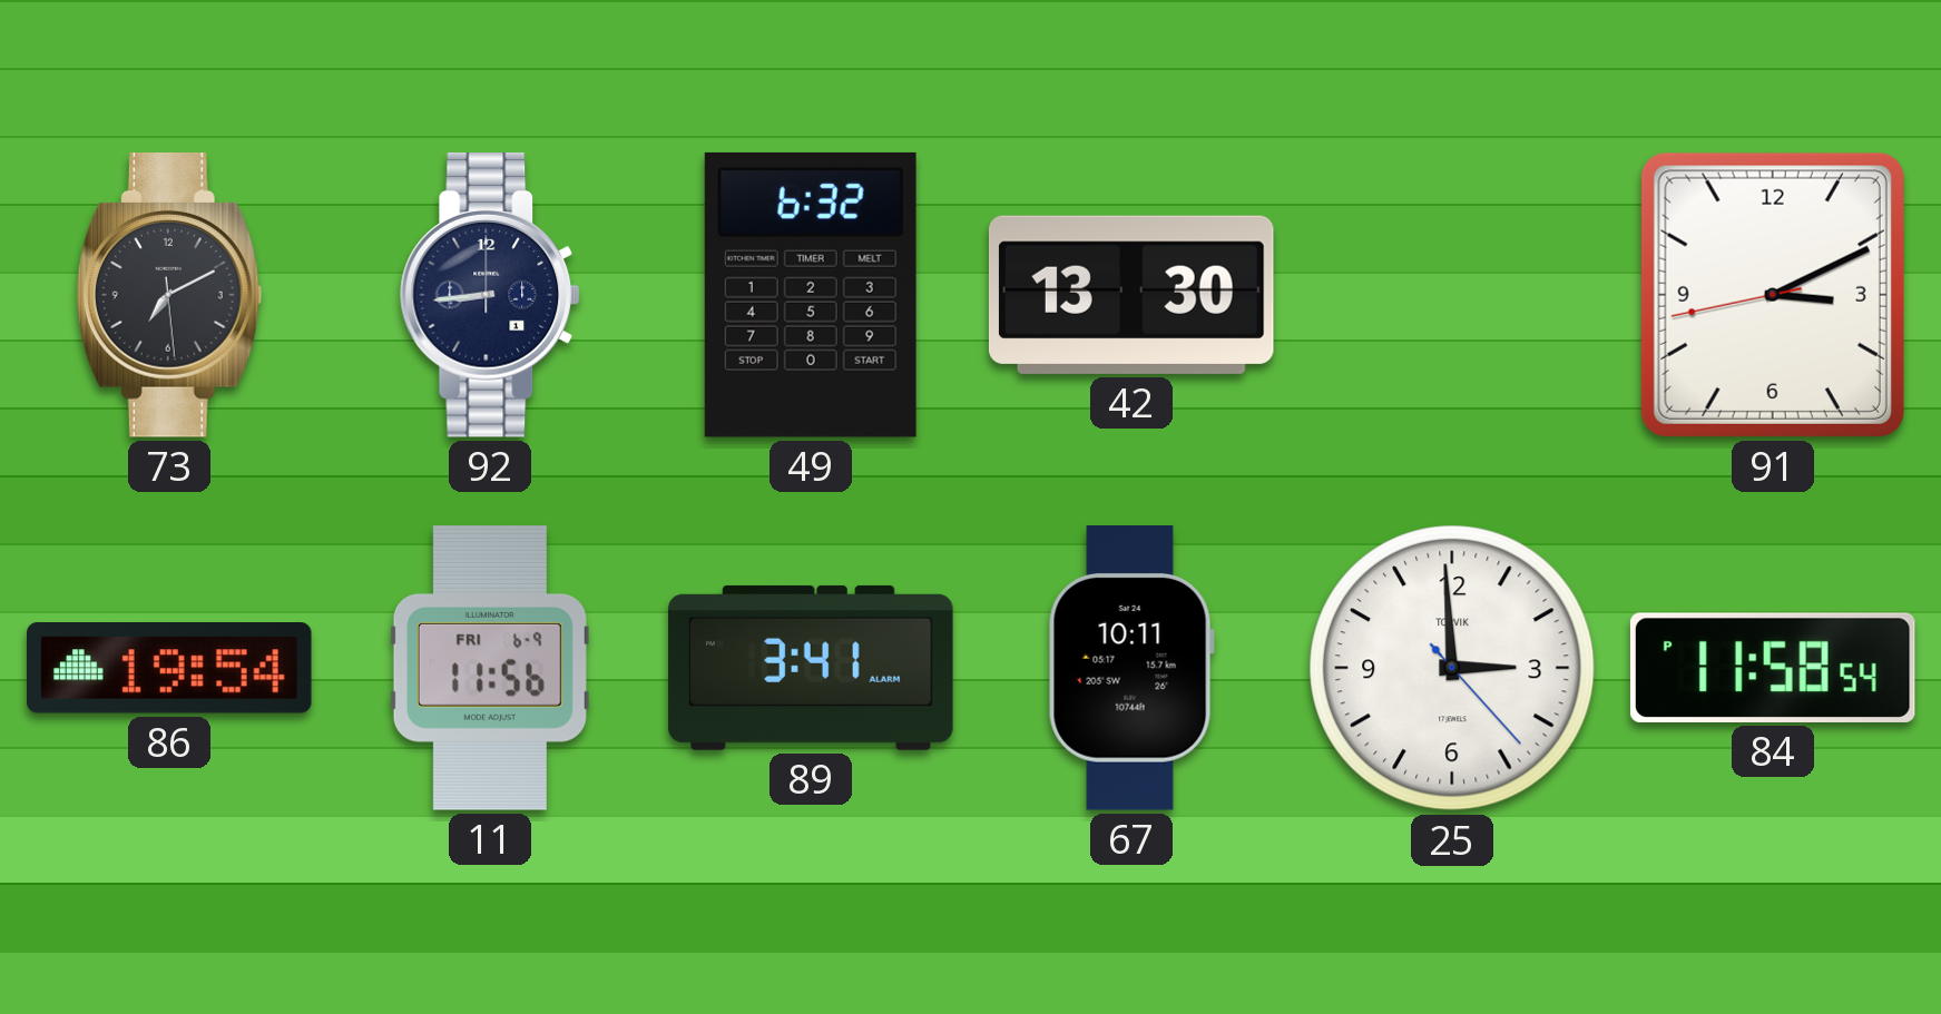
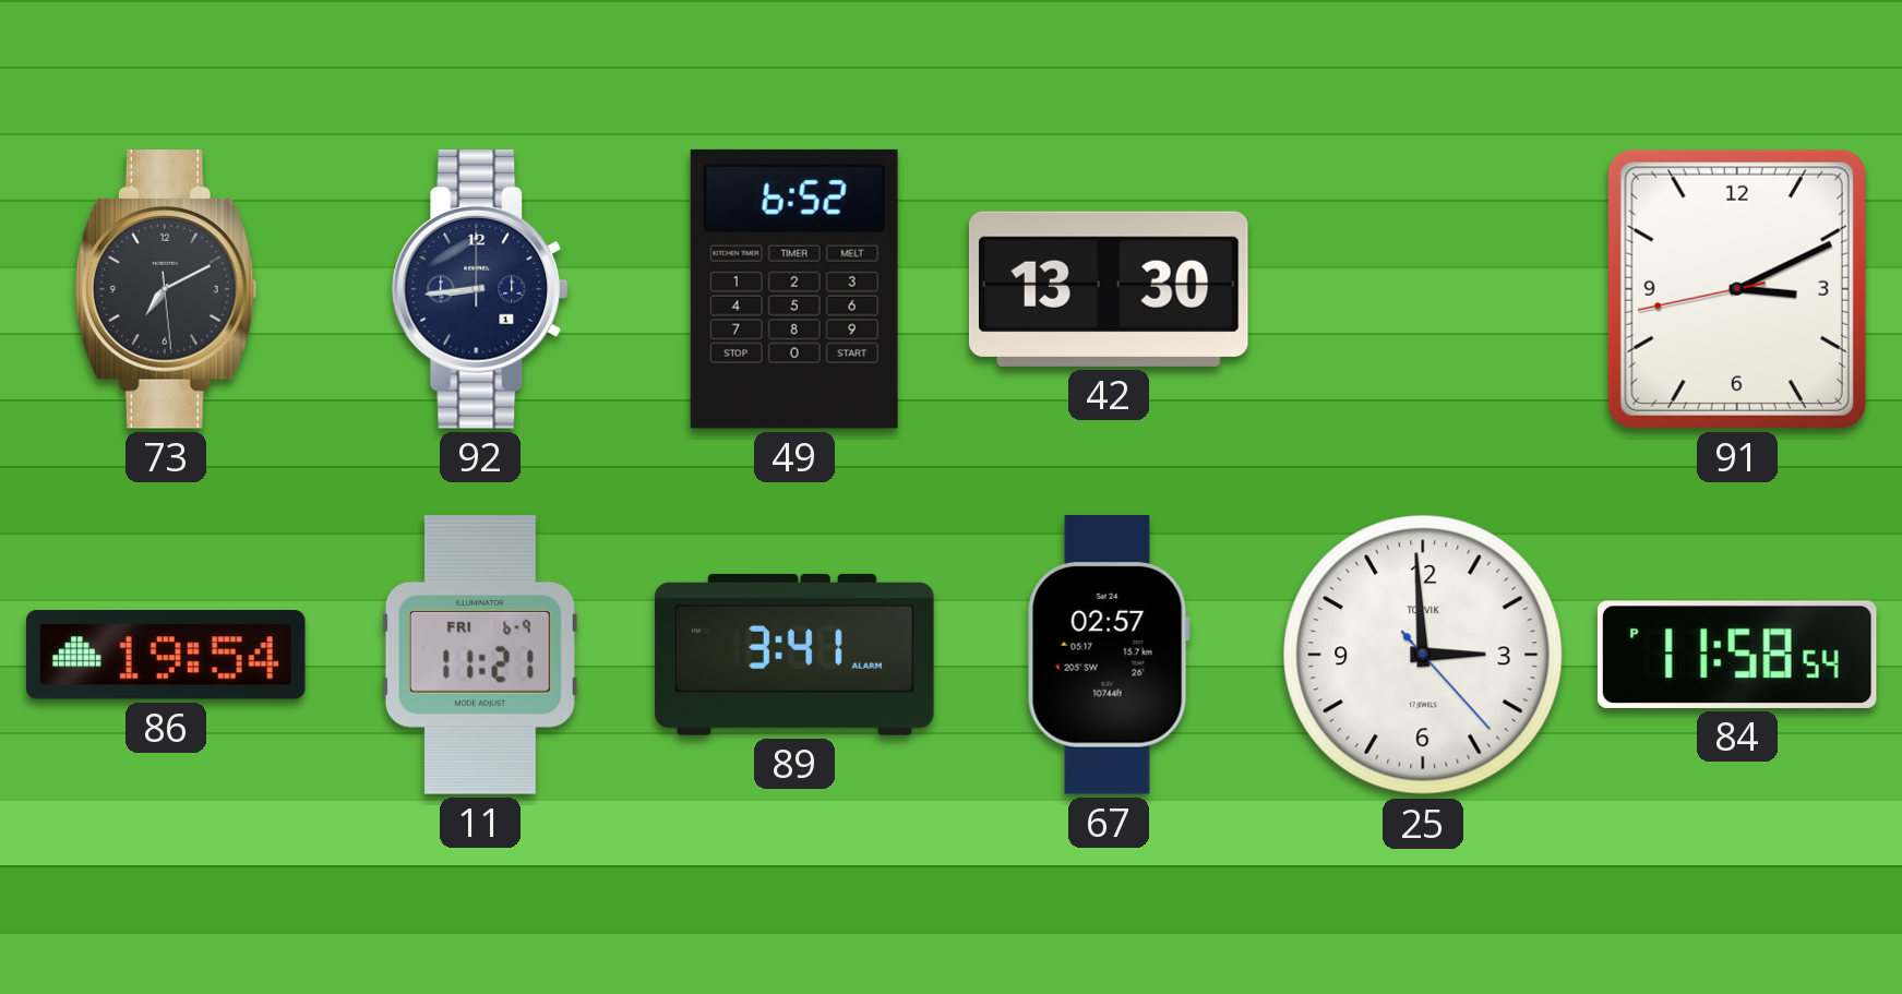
49: 6:32 -> 6:52
11: 11:56 -> 11:21
67: 10:11 -> 02:57
